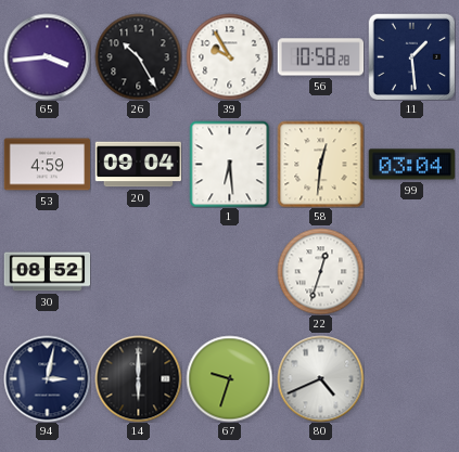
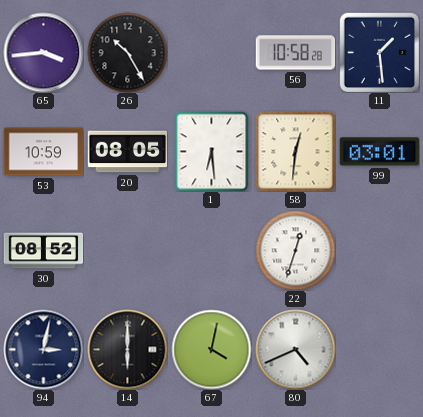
39: 9:55 -> none
53: 4:59 -> 10:59
20: 09:04 -> 08:05
99: 03:04 -> 03:01
67: 9:33 -> 4:02
